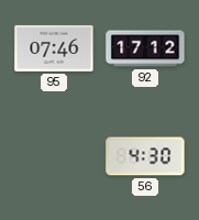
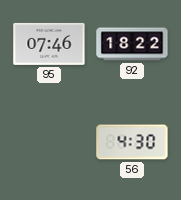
92: 17:12 -> 18:22
